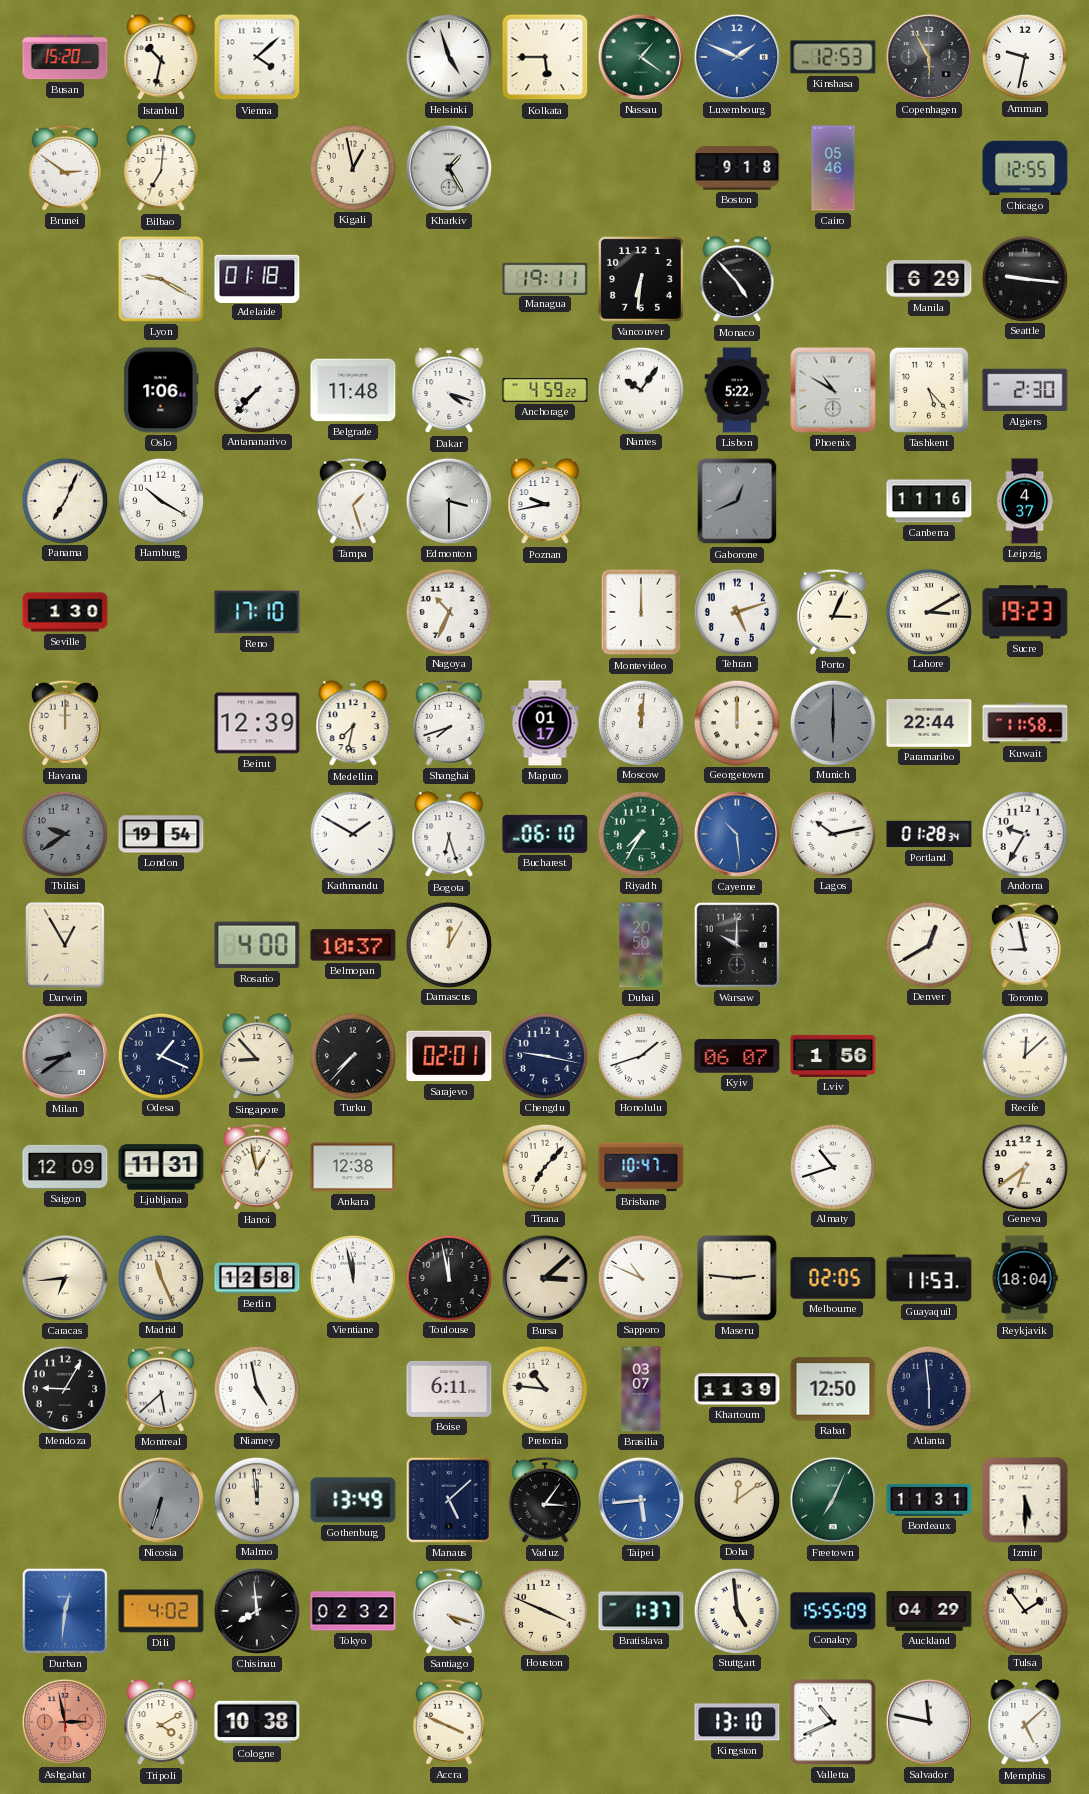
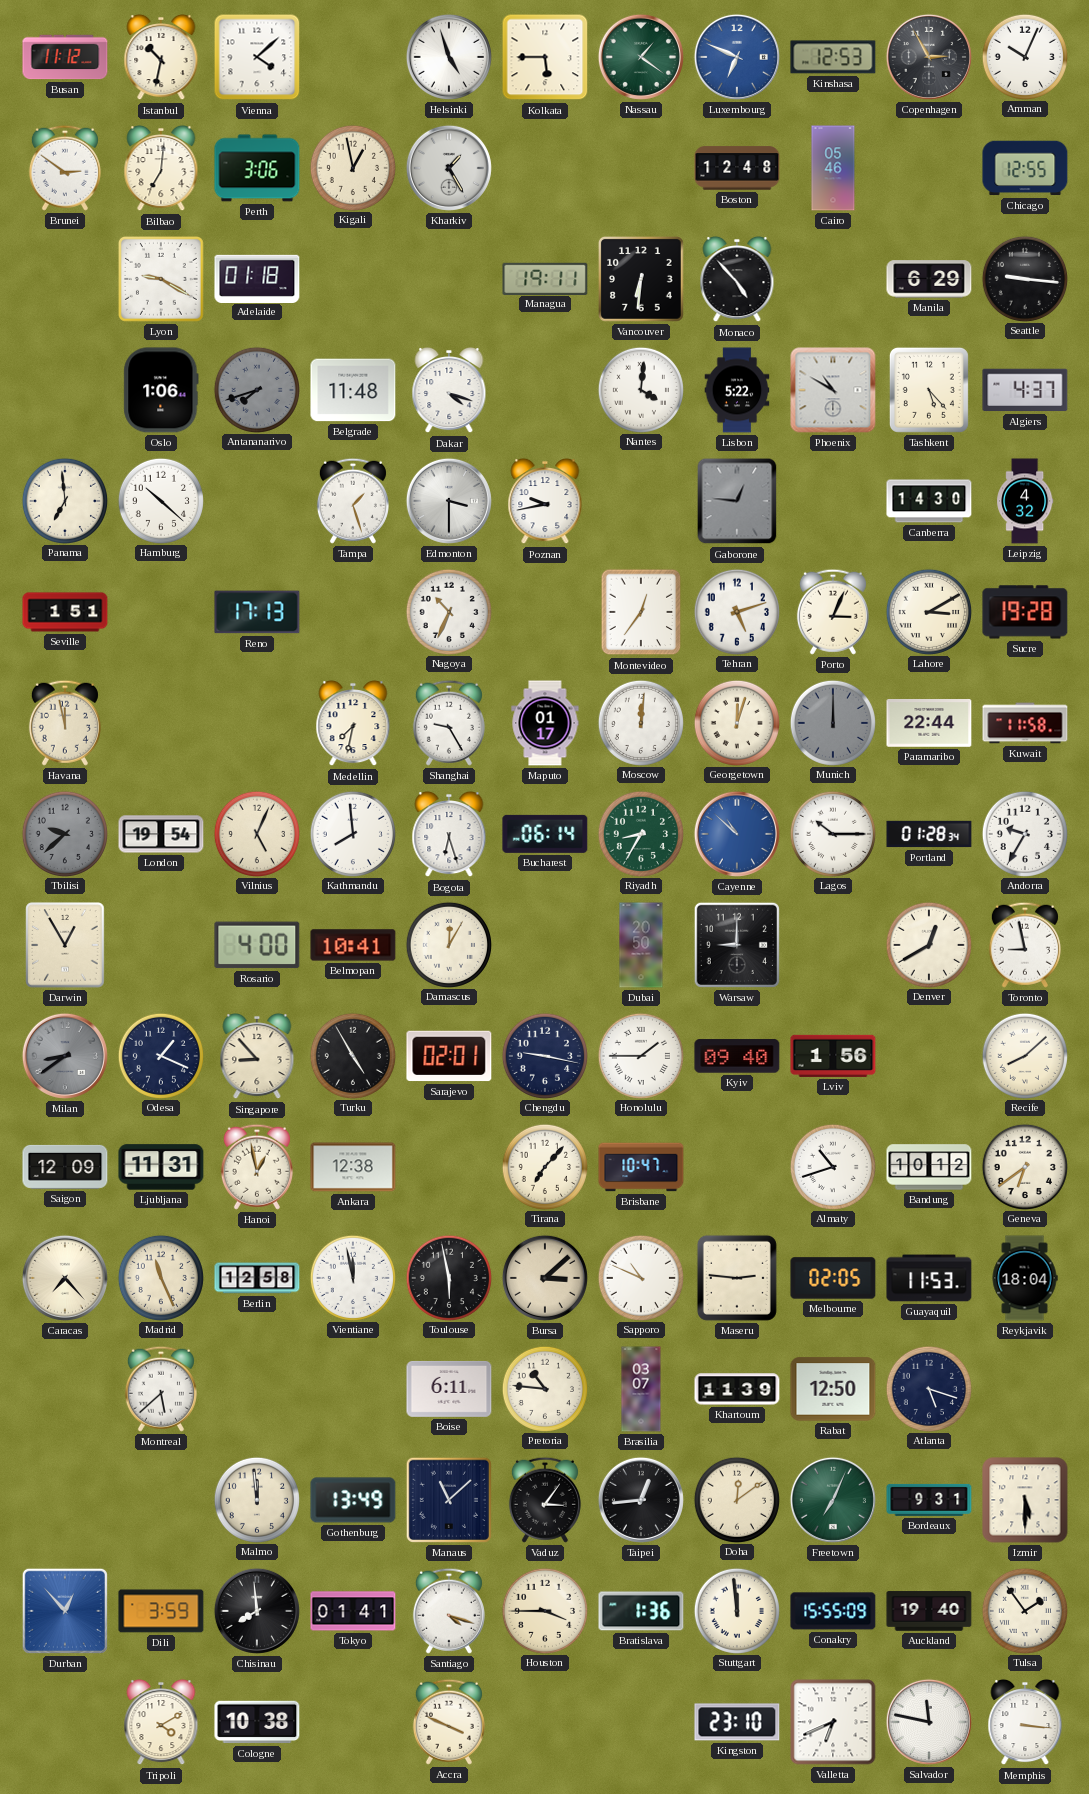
Busan: 15:20 -> 11:12
Luxembourg: 1:49 -> 6:49
Copenhagen: 5:55 -> 2:55
Amman: 9:32 -> 10:04
Perth: none -> 3:06
Boston: 9:18 -> 12:48
Antananarivo: 7:37 -> 7:42
Antananarivo dial: white -> grey
Anchorage: 4:59 -> none
Nantes: 10:06 -> 4:01
Algiers: 2:30 -> 4:37
Panama: 7:04 -> 6:59
Hamburg: 10:20 -> 10:22
Gaborone: 12:41 -> 12:46
Canberra: 11:16 -> 14:30
Leipzig: 4:37 -> 4:32
Seville: 1:30 -> 1:51
Reno: 17:10 -> 17:13
Montevideo: 12:00 -> 12:36
Sucre: 19:23 -> 19:28
Havana: 12:00 -> 11:58
Beirut: 12:39 -> none
Shanghai: 7:42 -> 9:25
Georgetown: 12:00 -> 12:03
Munich: 6:00 -> 12:00
Tbilisi: 9:39 -> 9:38
Vilnius: none -> 5:04
Kathmandu: 1:50 -> 7:59
Bucharest: 06:10 -> 06:14
Riyadh: 7:35 -> 8:35
Cayenne: 10:29 -> 10:52
Lagos: 10:13 -> 10:15
Belmopan: 10:37 -> 10:41
Warsaw: 10:00 -> 9:00
Turku: 7:37 -> 4:55
Honolulu: 1:42 -> 1:45
Kyiv: 06:07 -> 09:40
Recife: 12:08 -> 8:08
Bandung: none -> 10:12
Caracas: 6:44 -> 7:23
Toulouse: 11:58 -> 5:58
Mendoza: 9:05 -> none
Niamey: 4:58 -> none
Atlanta: 5:59 -> 5:18
Nicosia: 6:33 -> none
Manaus: 5:08 -> 11:08
Taipei: 5:44 -> 12:44
Taipei dial: blue -> black
Bordeaux: 11:31 -> 9:31
Durban: 12:31 -> 12:53
Dili: 4:02 -> 3:59
Tokyo: 02:32 -> 01:41
Houston: 3:49 -> 3:45
Bratislava: 1:37 -> 1:36
Stuttgart: 4:59 -> 11:59
Auckland: 04:29 -> 19:40
Ashgabat: 2:58 -> none
Kingston: 13:10 -> 23:10
Valletta: 10:41 -> 6:41
Memphis: 5:08 -> 3:16
